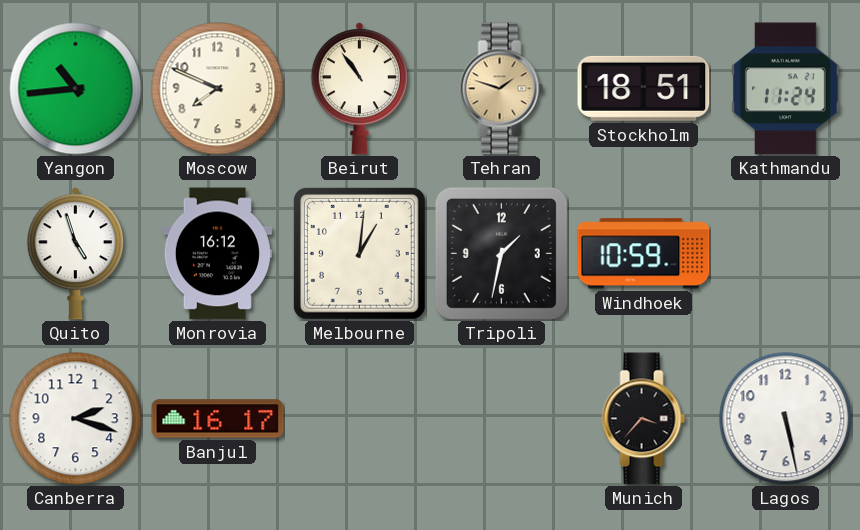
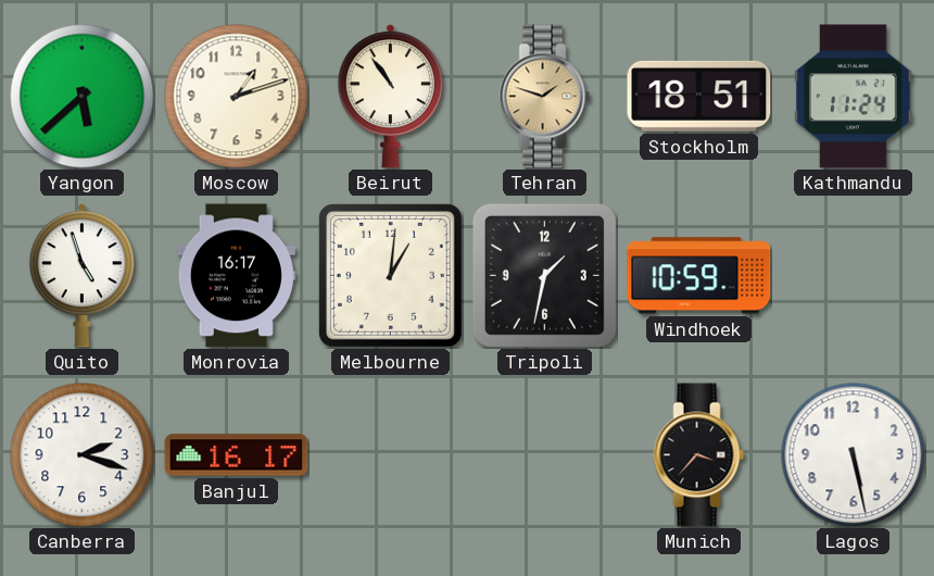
Yangon: 10:44 -> 5:38
Moscow: 7:49 -> 1:12
Monrovia: 16:12 -> 16:17
